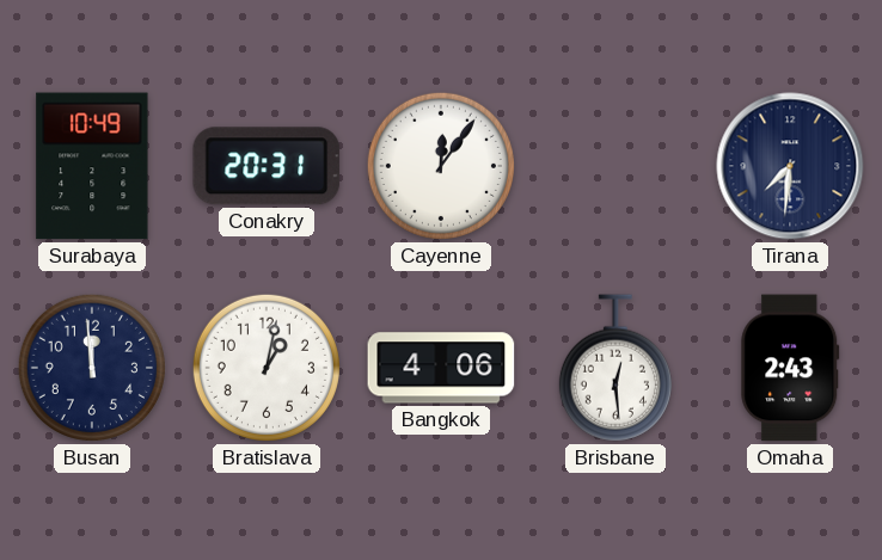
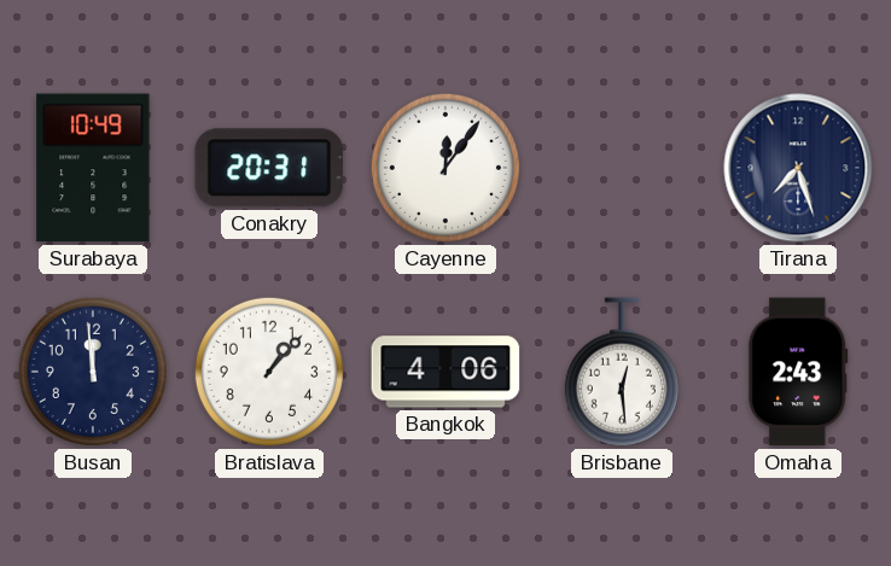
Tirana: 7:31 -> 7:27
Bratislava: 1:02 -> 1:07
